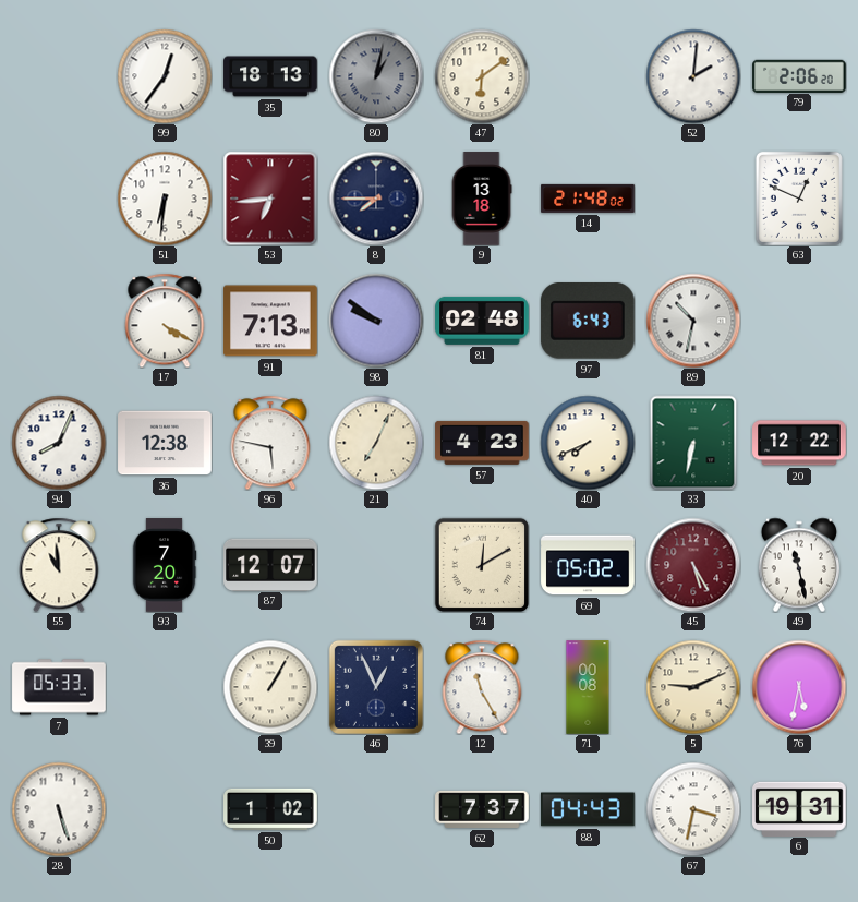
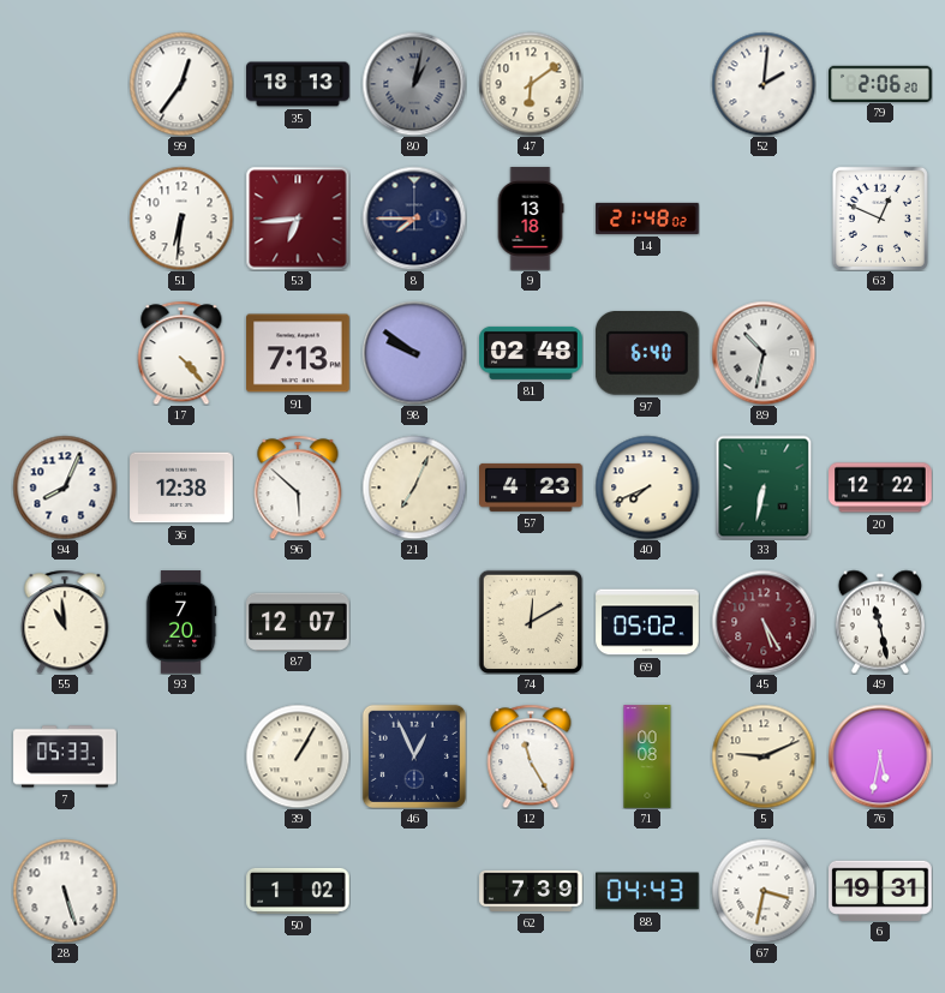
17: 4:20 -> 4:23
97: 6:43 -> 6:40
96: 5:47 -> 5:52
62: 7:37 -> 7:39
